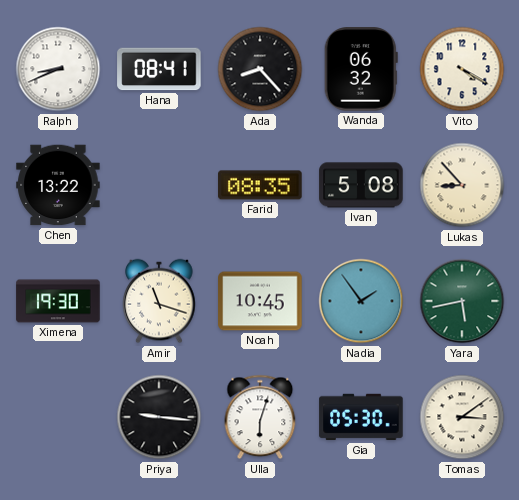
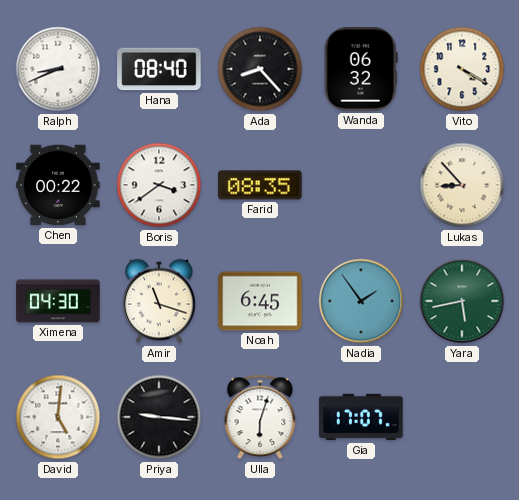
Hana: 08:41 -> 08:40
Chen: 13:22 -> 00:22
Boris: none -> 3:39
Ivan: 5:08 -> none
Ximena: 19:30 -> 04:30
Noah: 10:45 -> 6:45
David: none -> 5:01
Gia: 05:30 -> 17:07
Tomas: 3:09 -> none
